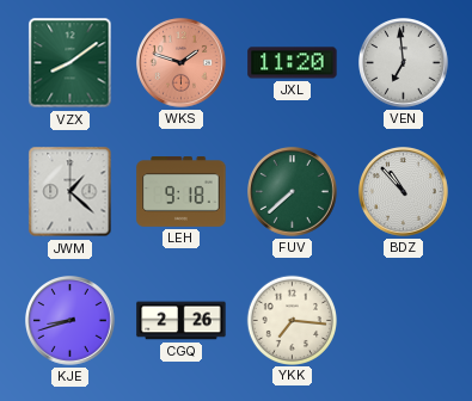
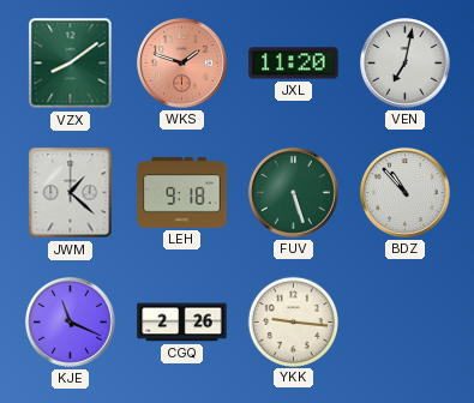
VEN: 6:59 -> 7:02
FUV: 7:38 -> 5:27
KJE: 8:42 -> 11:19
YKK: 7:16 -> 9:16
